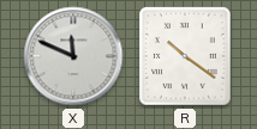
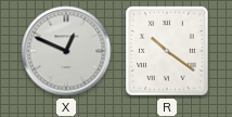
X: 11:49 -> 12:49
